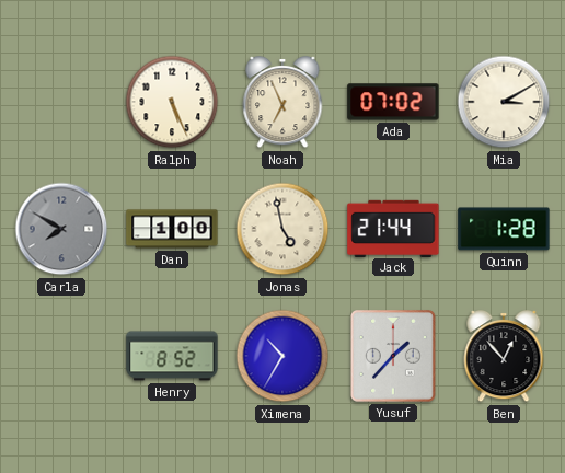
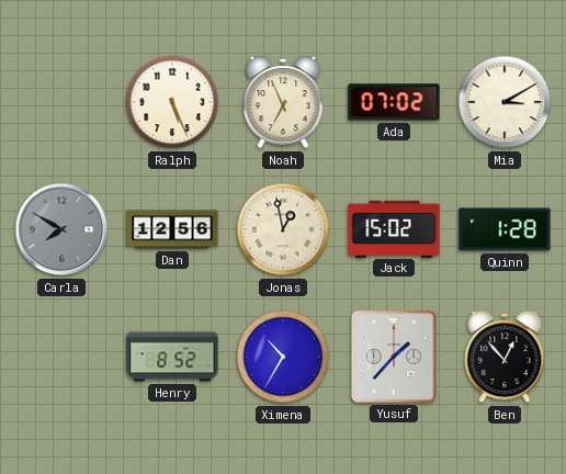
Dan: 1:00 -> 12:56
Jonas: 4:58 -> 12:58
Jack: 21:44 -> 15:02
